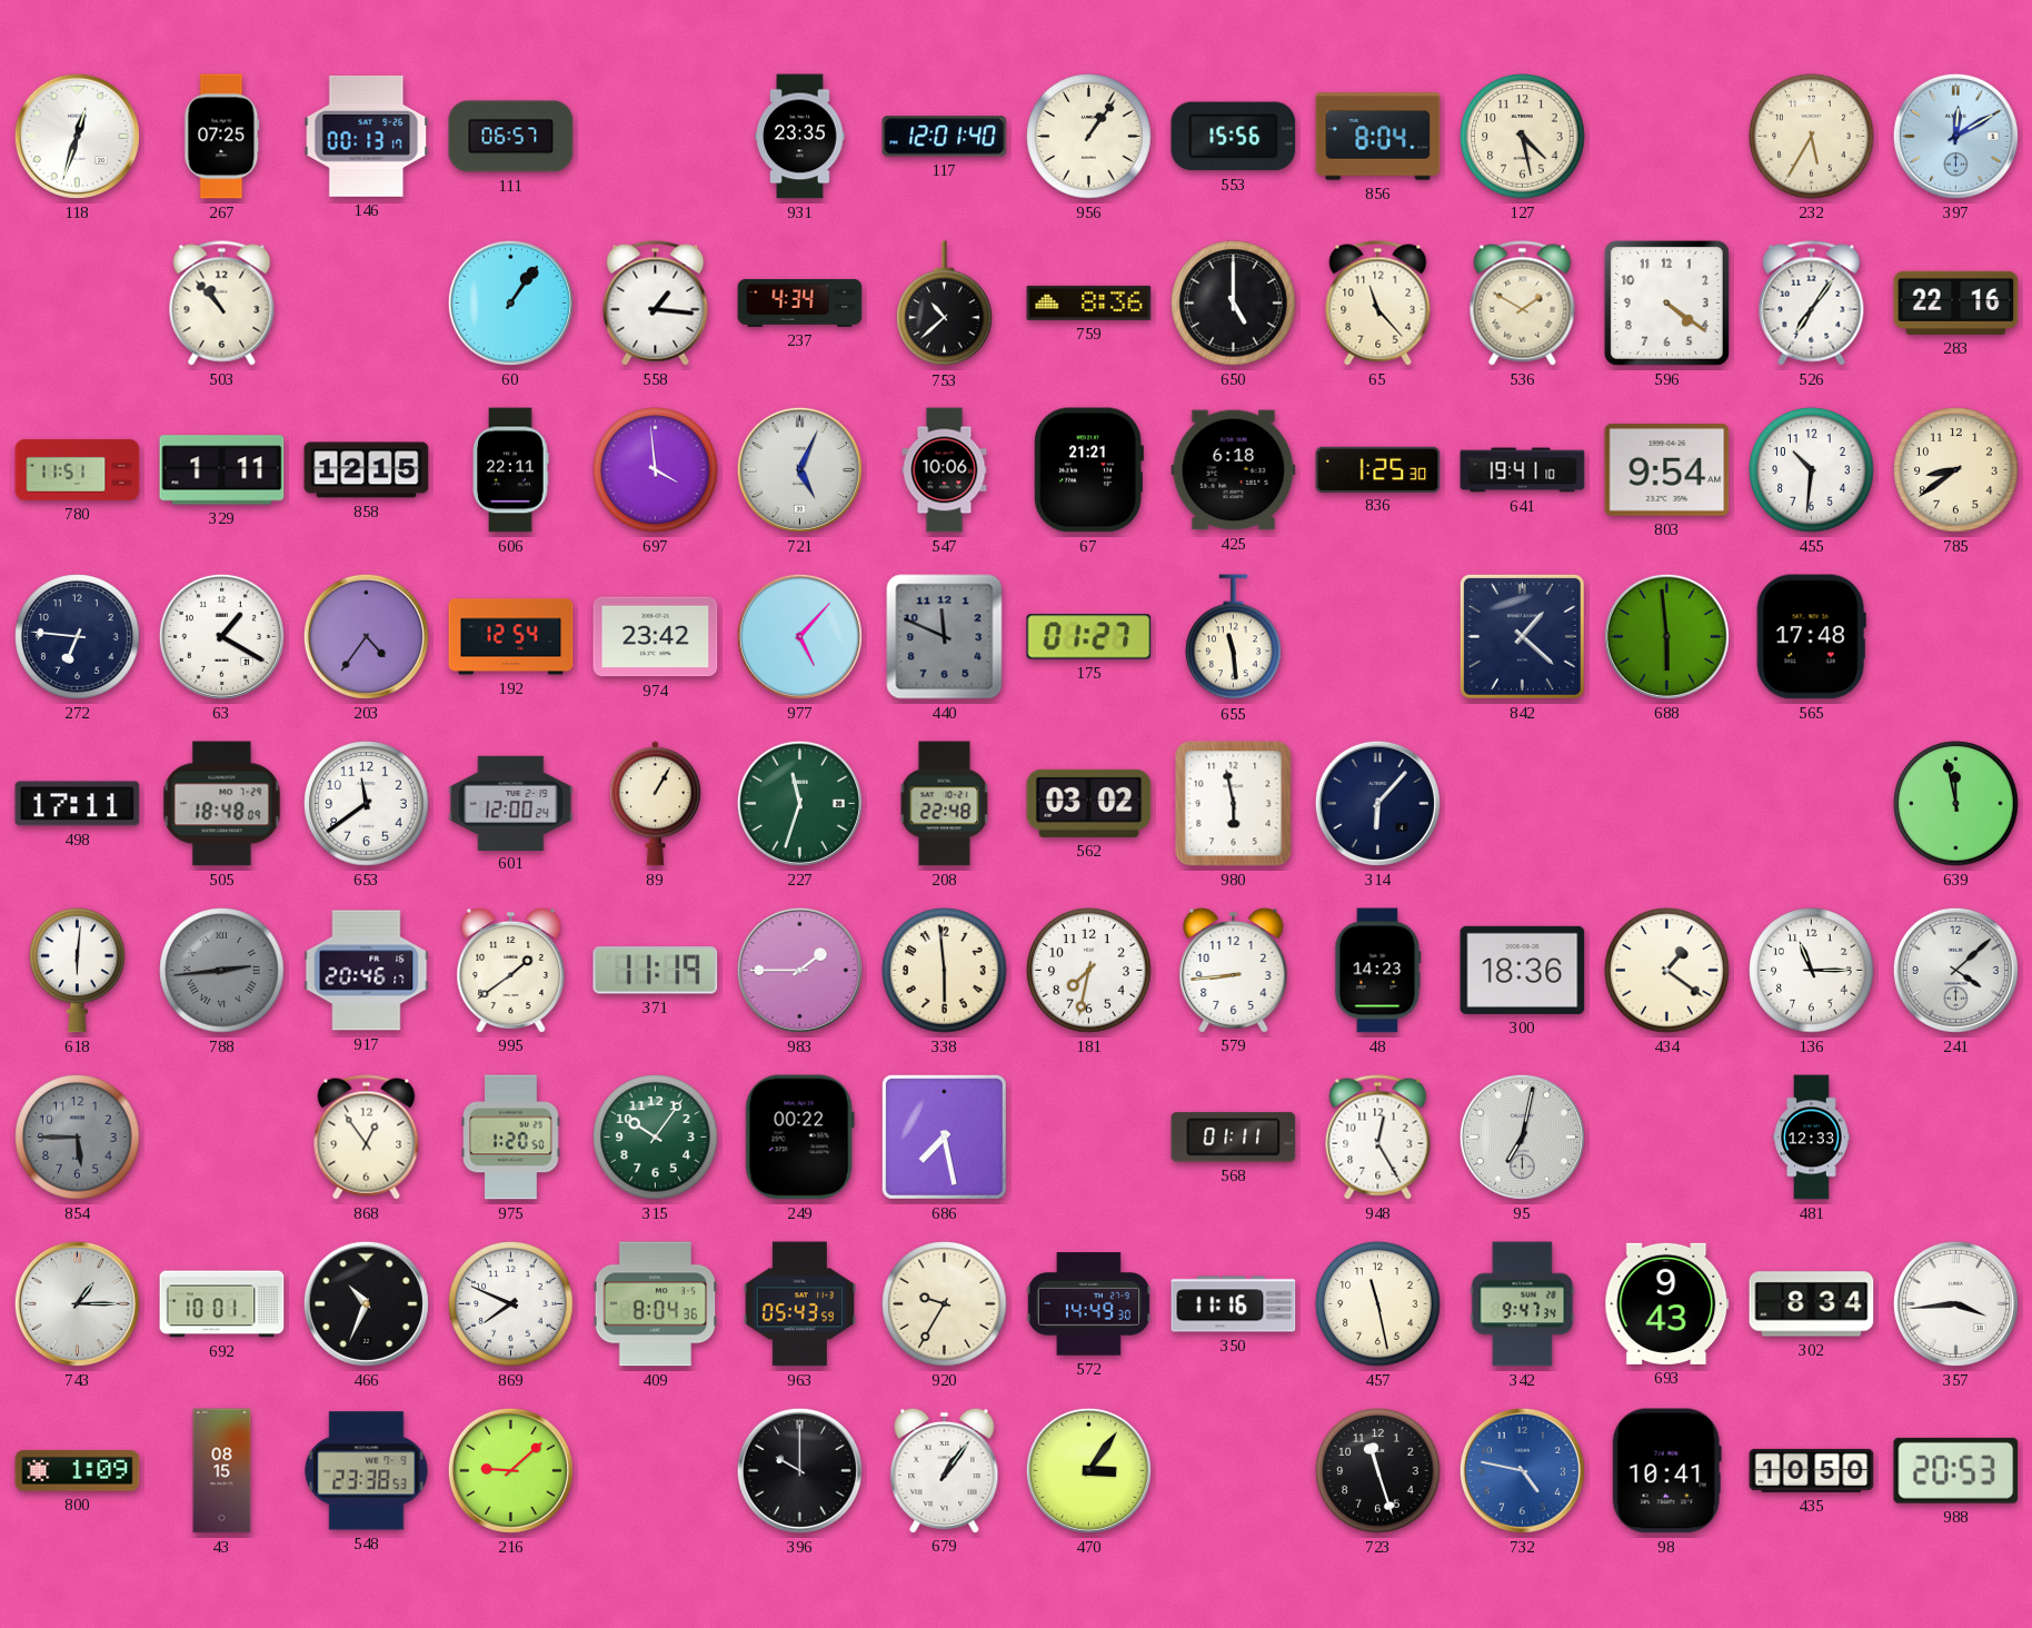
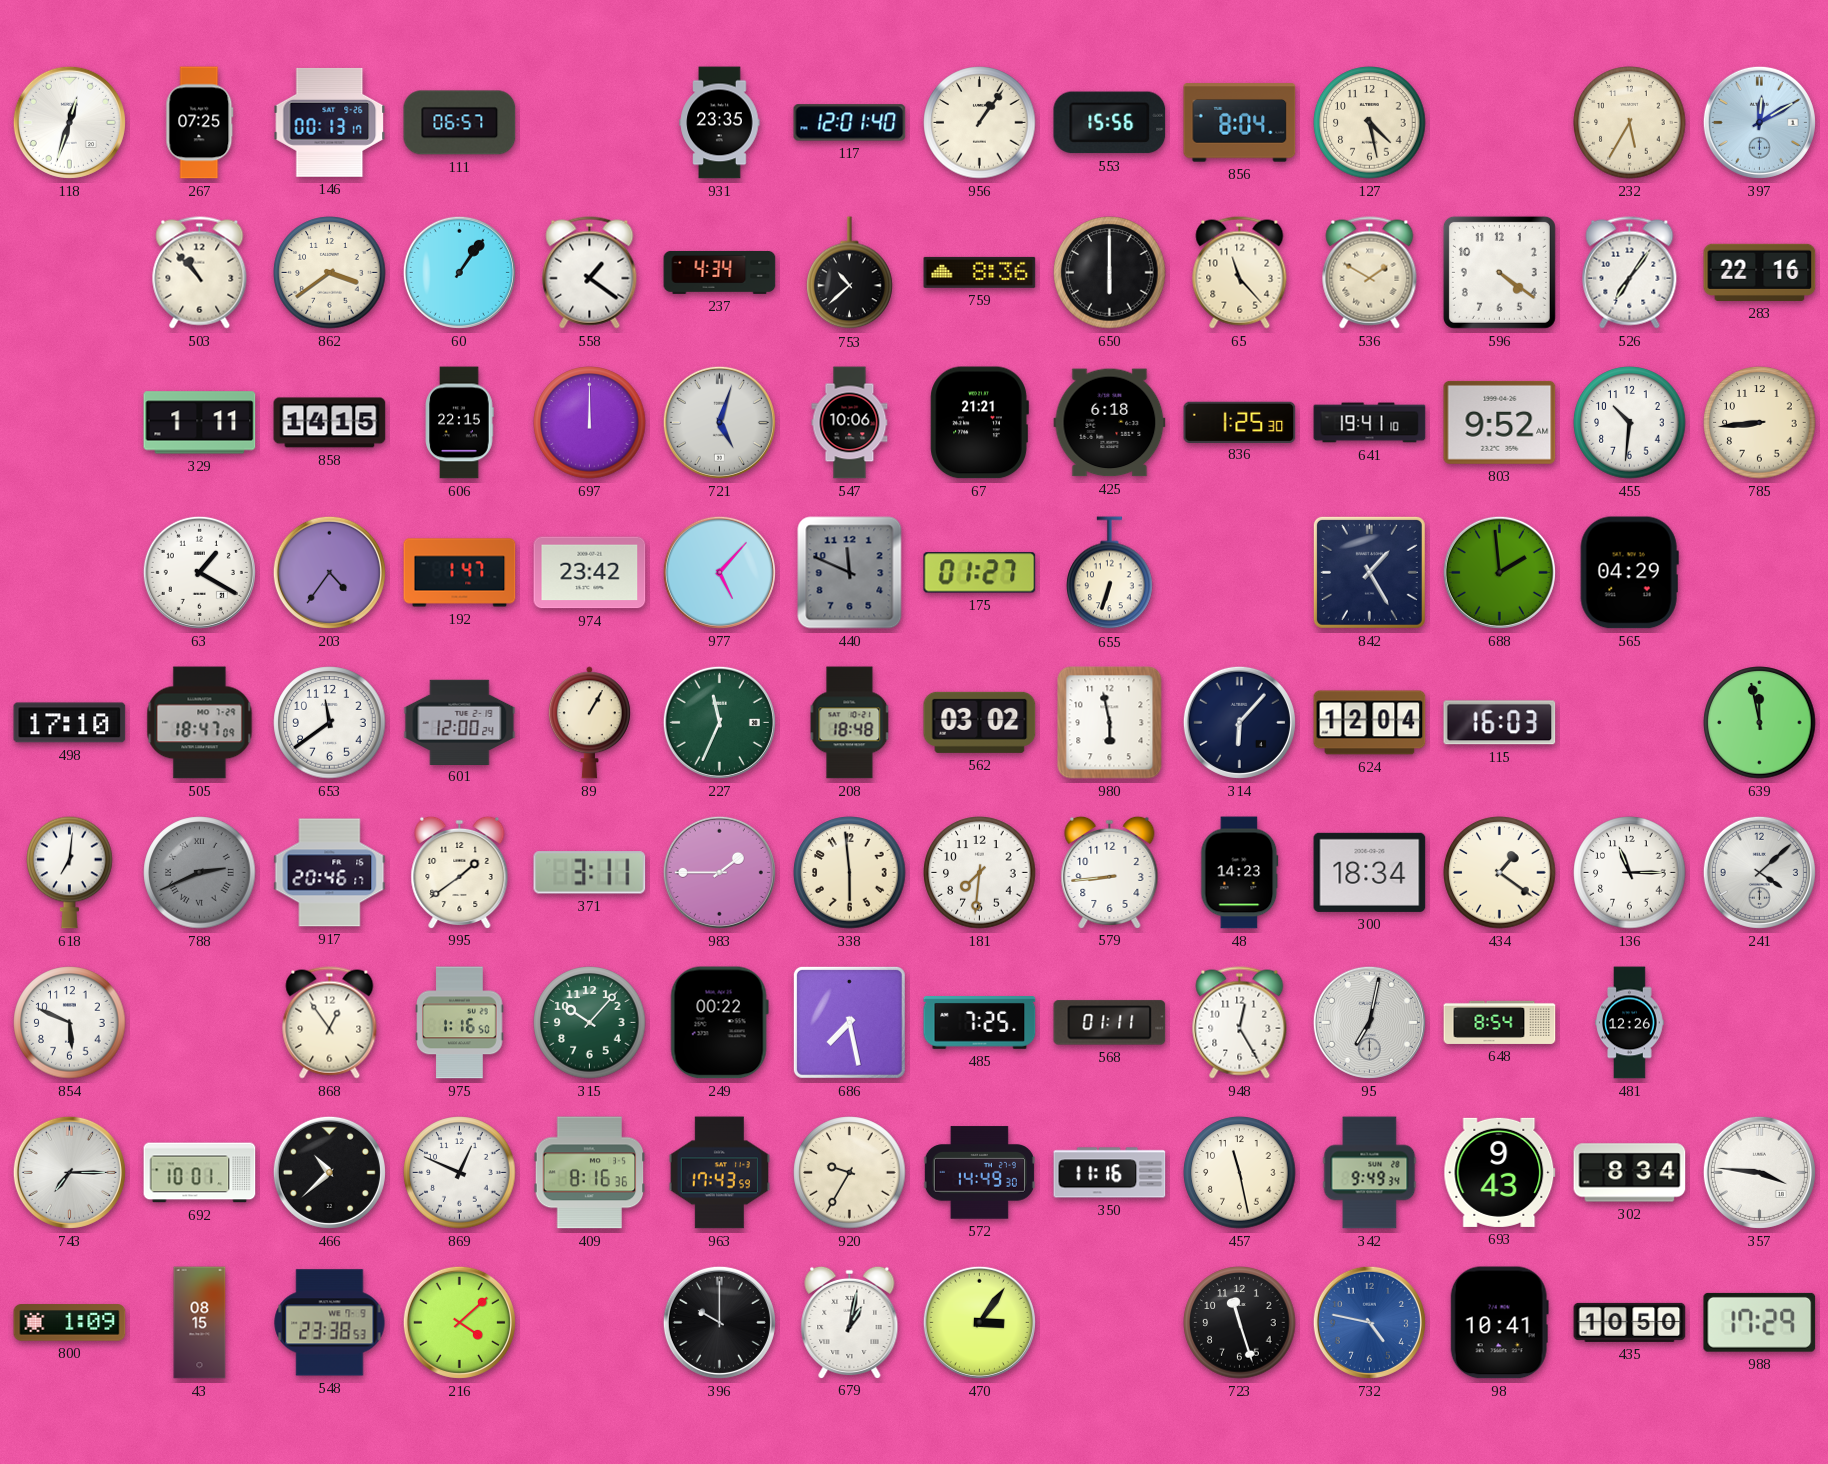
862: none -> 3:39
558: 1:16 -> 1:21
650: 5:00 -> 6:00
780: 11:51 -> none
858: 12:15 -> 14:15
606: 22:11 -> 22:15
697: 3:59 -> 12:00
721: 5:04 -> 5:03
803: 9:54 -> 9:52
785: 8:39 -> 8:44
272: 6:46 -> none
192: 12:54 -> 1:47
655: 11:29 -> 6:33
842: 1:22 -> 1:25
688: 5:59 -> 1:59
565: 17:48 -> 04:29
498: 17:11 -> 17:10
505: 18:48 -> 18:47
227: 11:33 -> 11:34
208: 22:48 -> 18:48
624: none -> 12:04
115: none -> 16:03
618: 6:01 -> 7:01
788: 2:44 -> 2:41
371: 11:19 -> 3:11
181: 7:32 -> 7:31
300: 18:36 -> 18:34
854: 5:45 -> 5:49
854 dial: grey -> white
975: 1:20 -> 1:16
315: 10:06 -> 10:07
485: none -> 7:25
648: none -> 8:54
481: 12:33 -> 12:26
743: 1:15 -> 7:15
466: 10:34 -> 10:38
869: 7:49 -> 12:49
409: 8:04 -> 8:16
963: 05:43 -> 17:43
342: 9:47 -> 9:49
357: 3:44 -> 3:46
216: 9:08 -> 4:08
679: 1:06 -> 1:02
988: 20:53 -> 17:29
